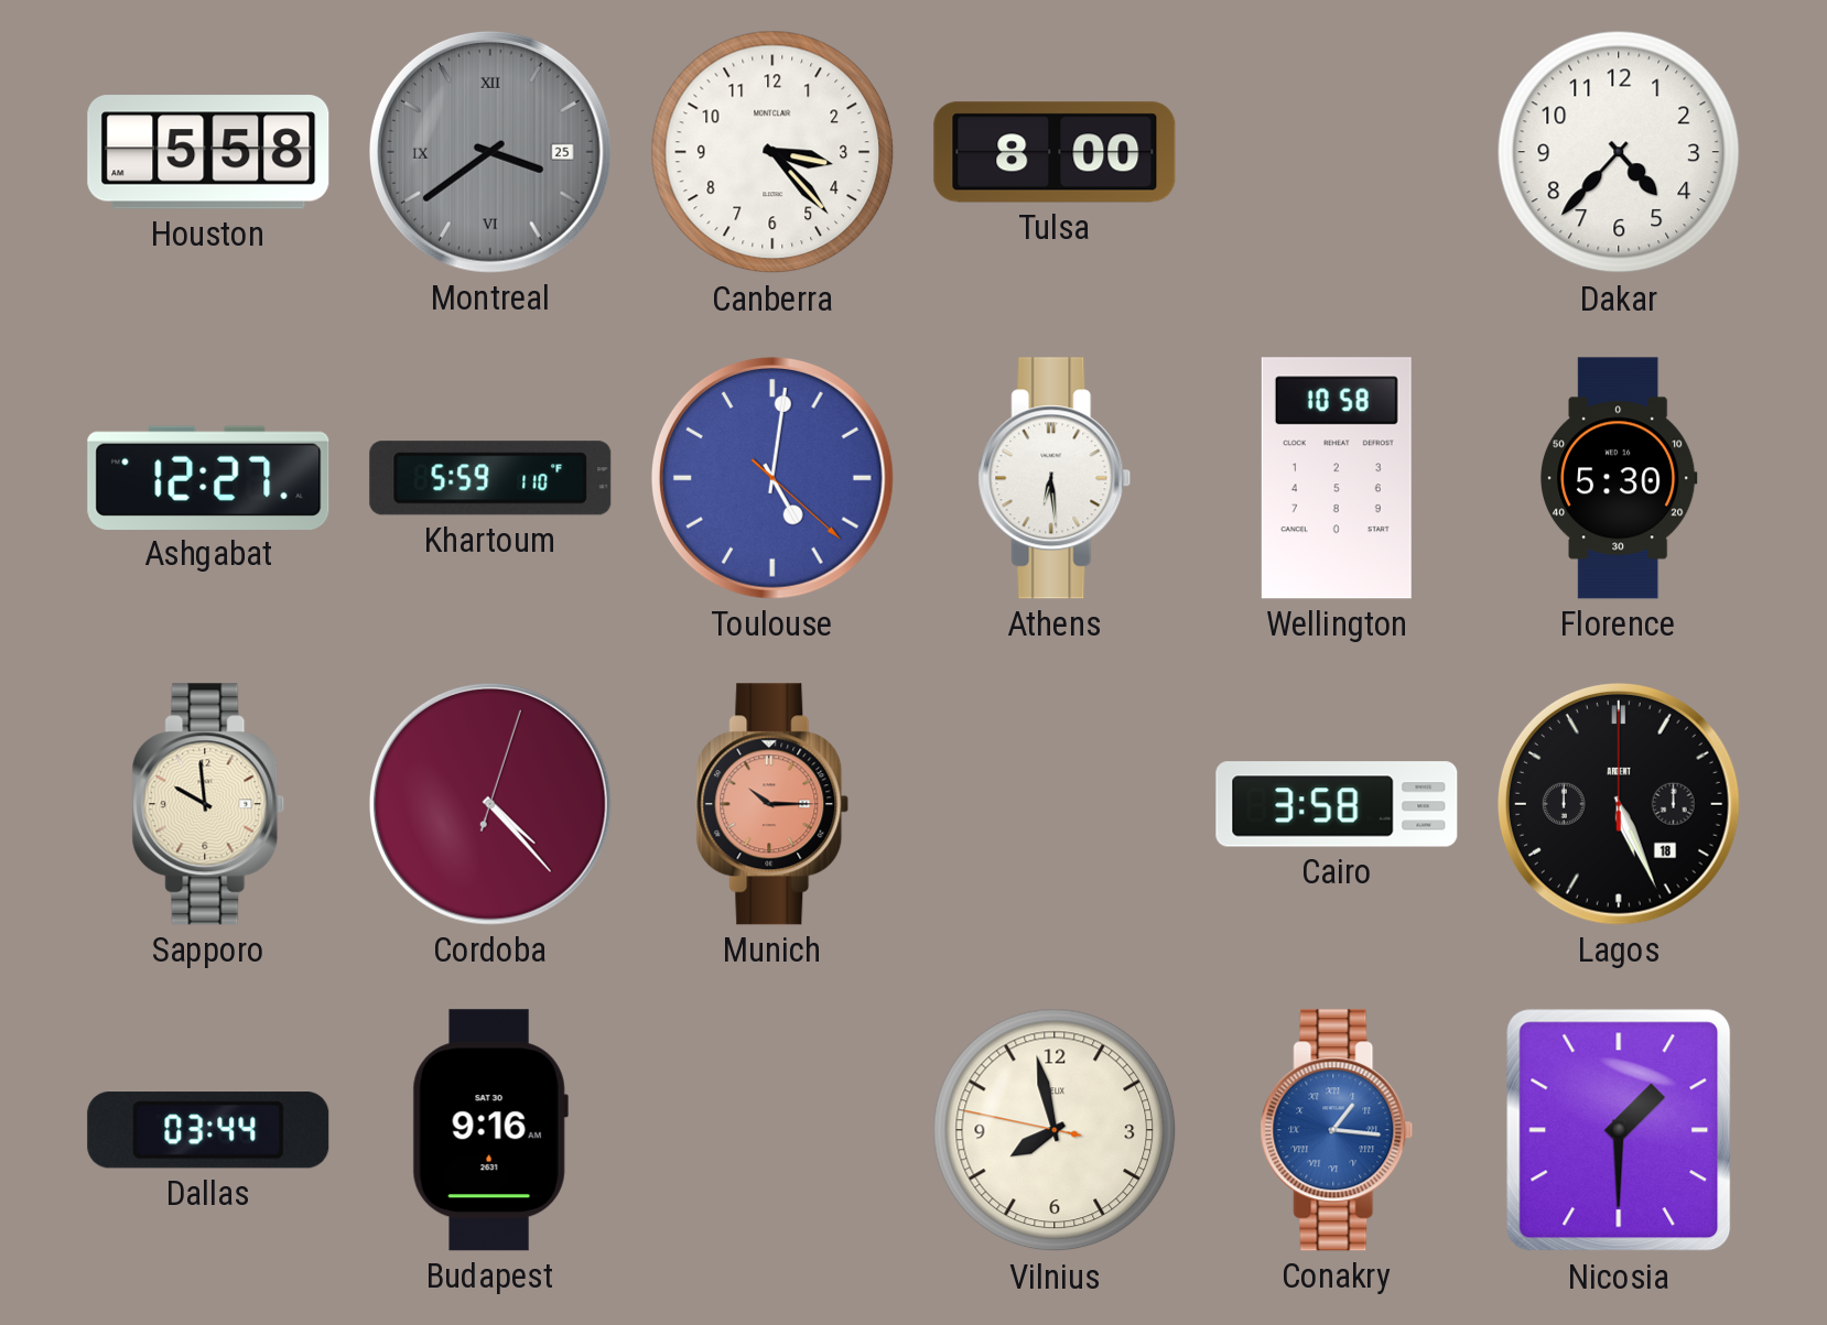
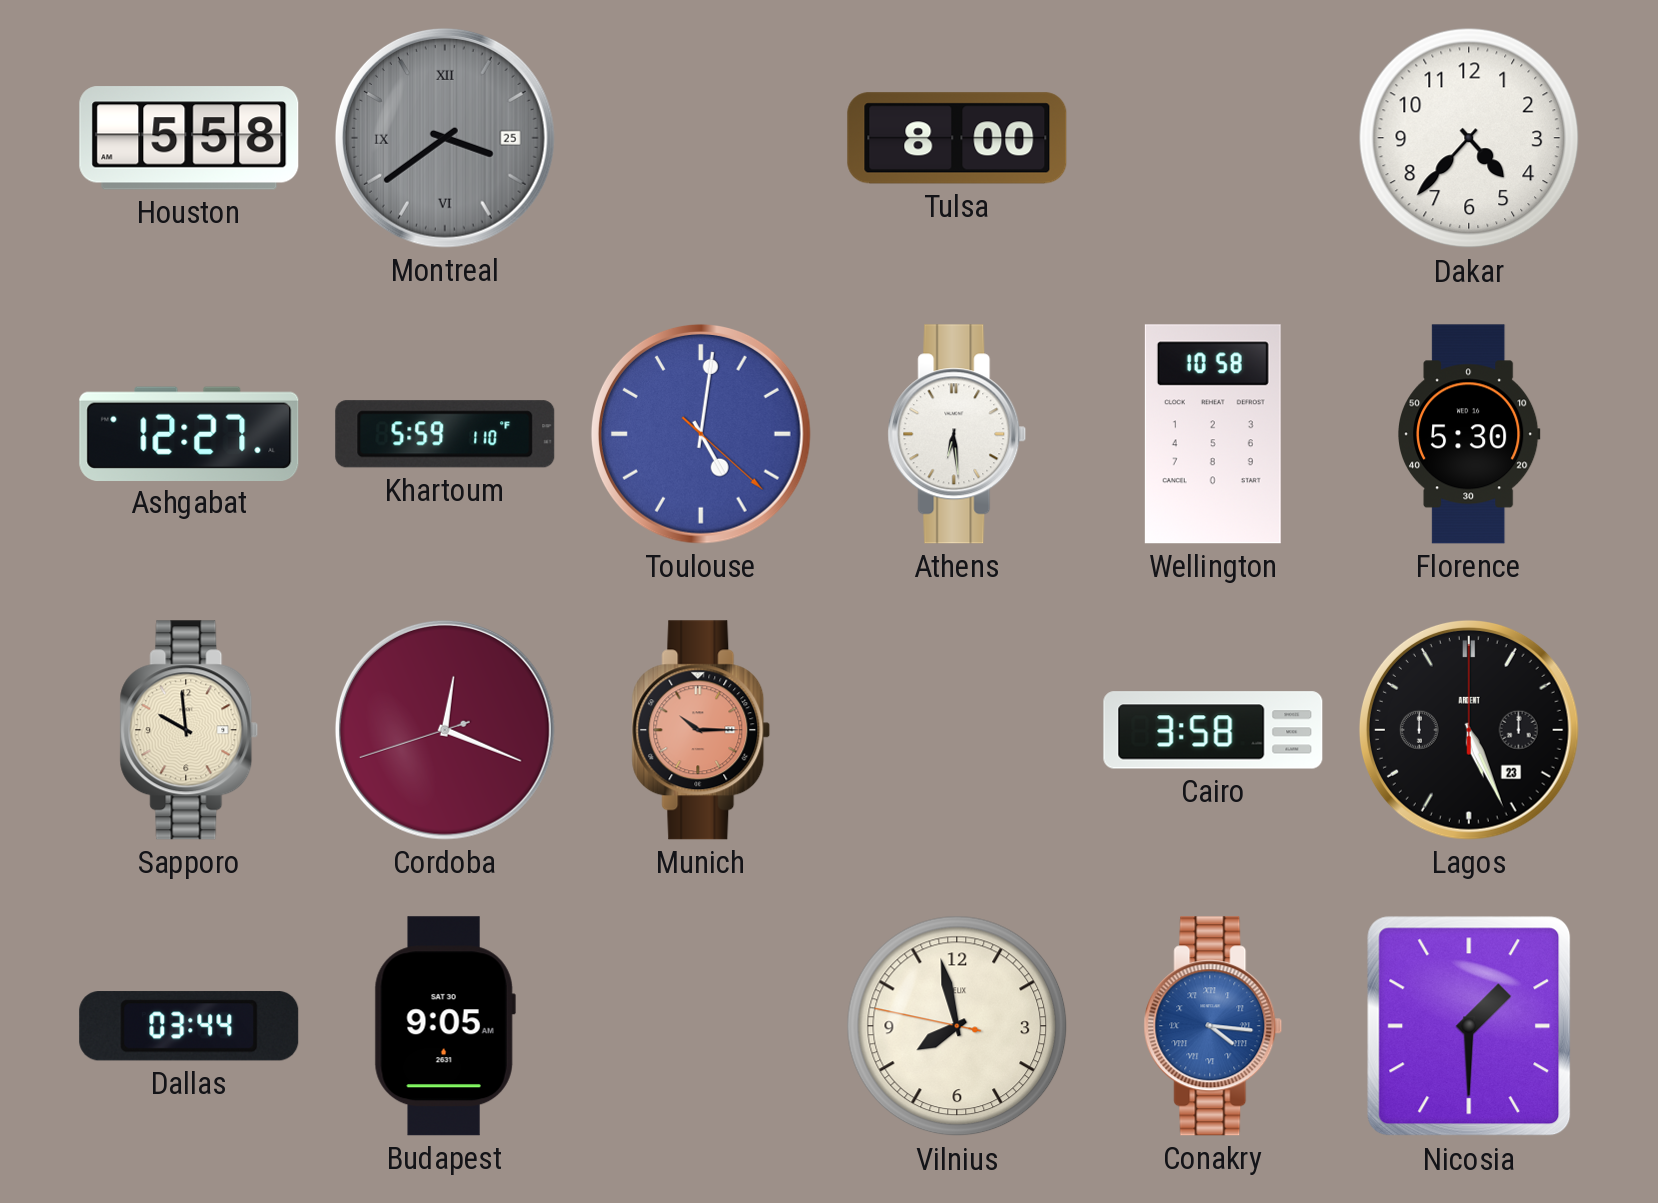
Canberra: 3:23 -> none
Cordoba: 4:23 -> 12:18
Lagos date: 18 -> 23
Budapest: 9:16 -> 9:05
Conakry: 1:16 -> 4:16
